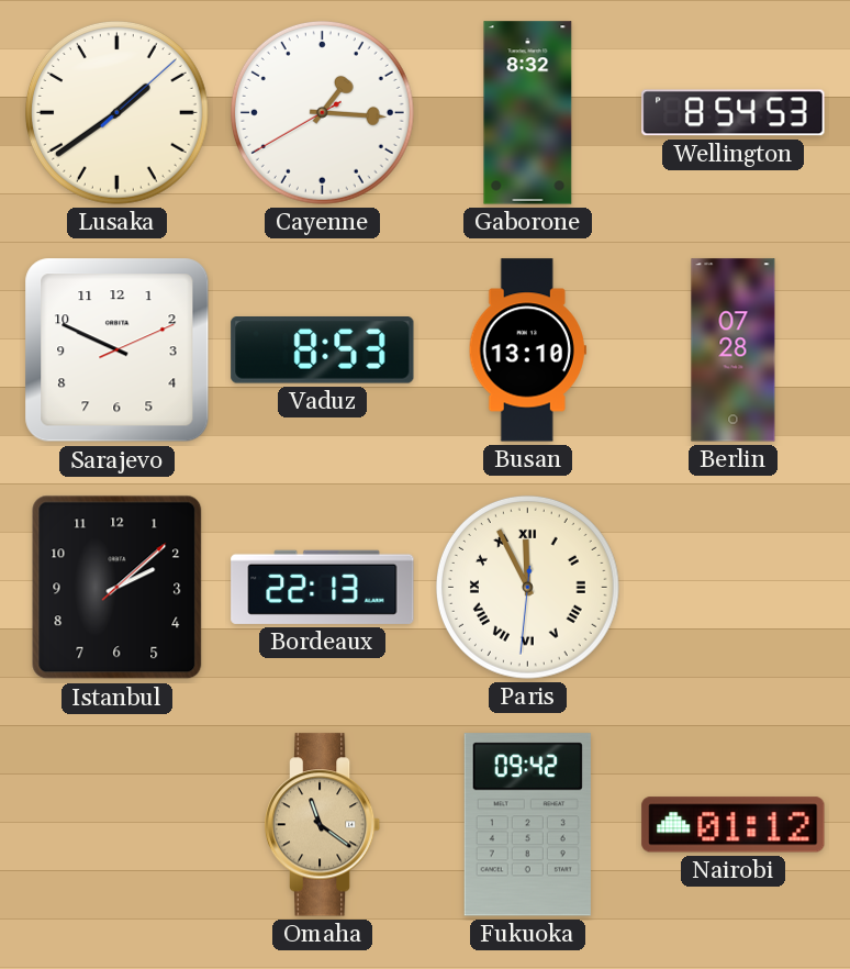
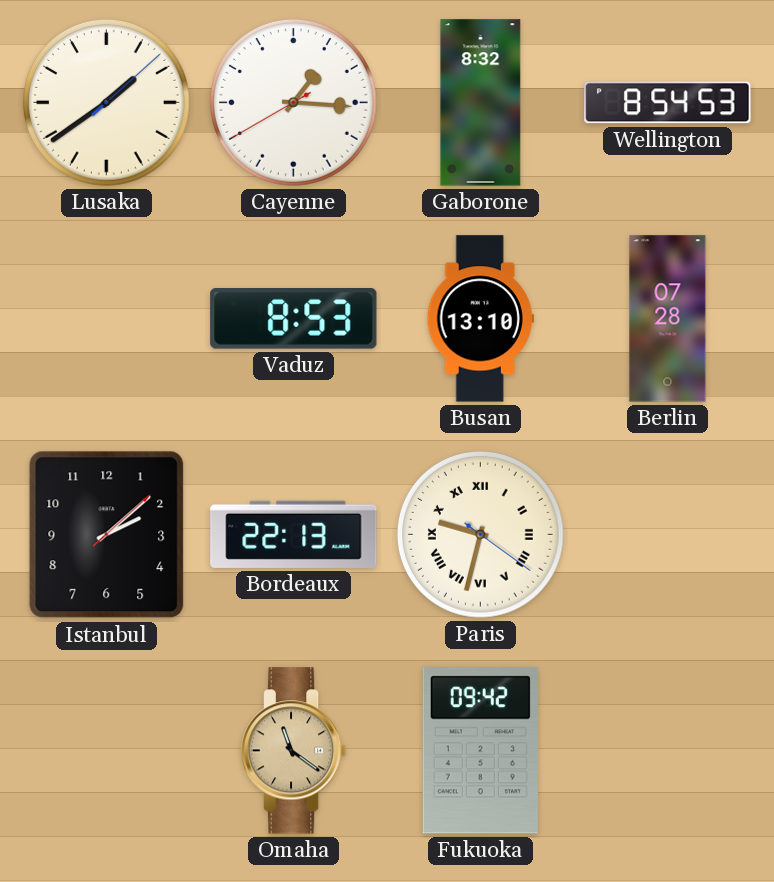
Sarajevo: 9:49 -> none
Paris: 11:55 -> 9:32
Nairobi: 01:12 -> none
